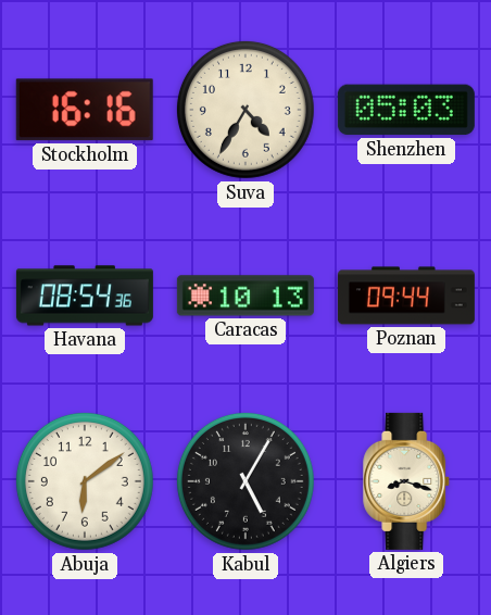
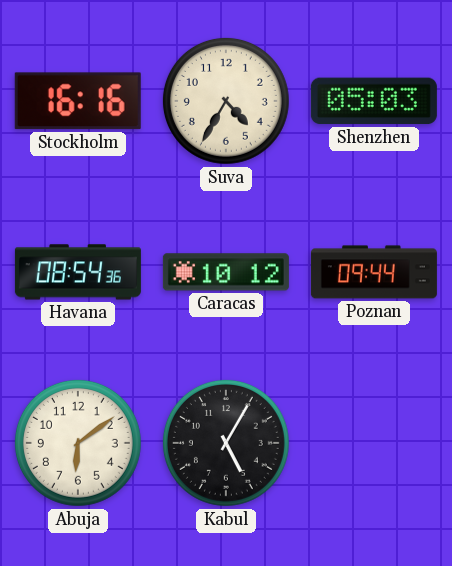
Caracas: 10:13 -> 10:12
Algiers: 8:18 -> none
